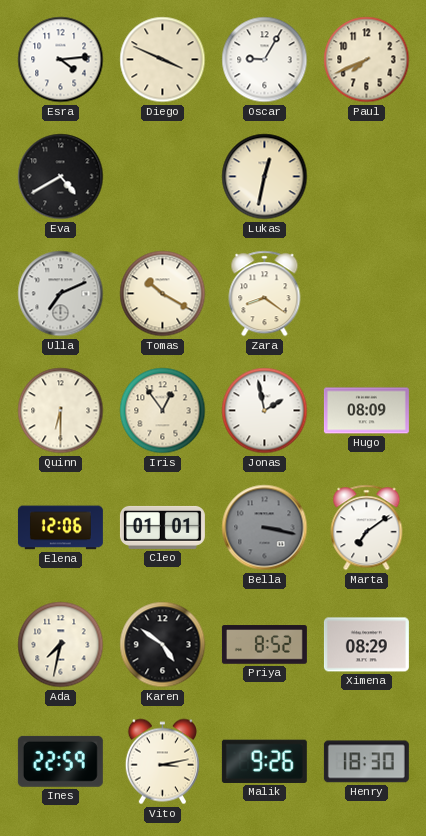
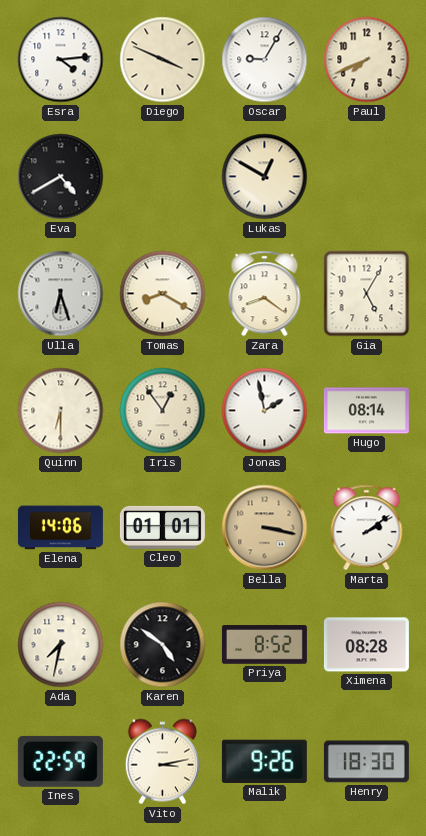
Lukas: 12:32 -> 12:50
Ulla: 7:11 -> 6:27
Tomas: 10:20 -> 8:20
Gia: none -> 5:05
Hugo: 08:09 -> 08:14
Elena: 12:06 -> 14:06
Bella dial: grey -> champagne
Marta: 7:09 -> 2:09
Ximena: 08:29 -> 08:28
